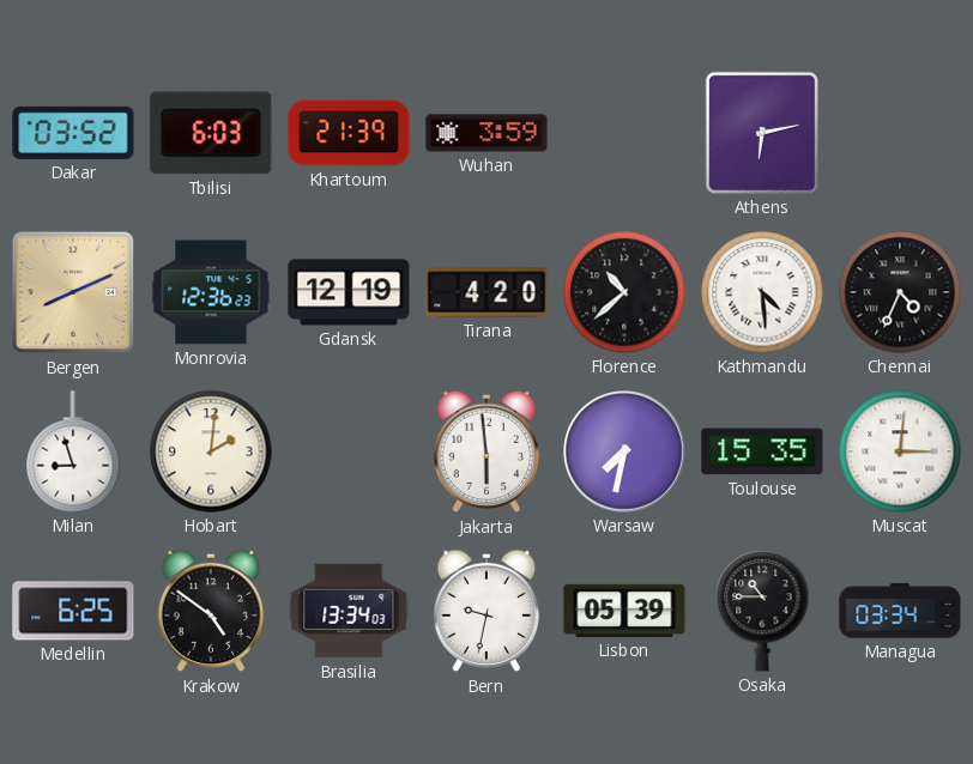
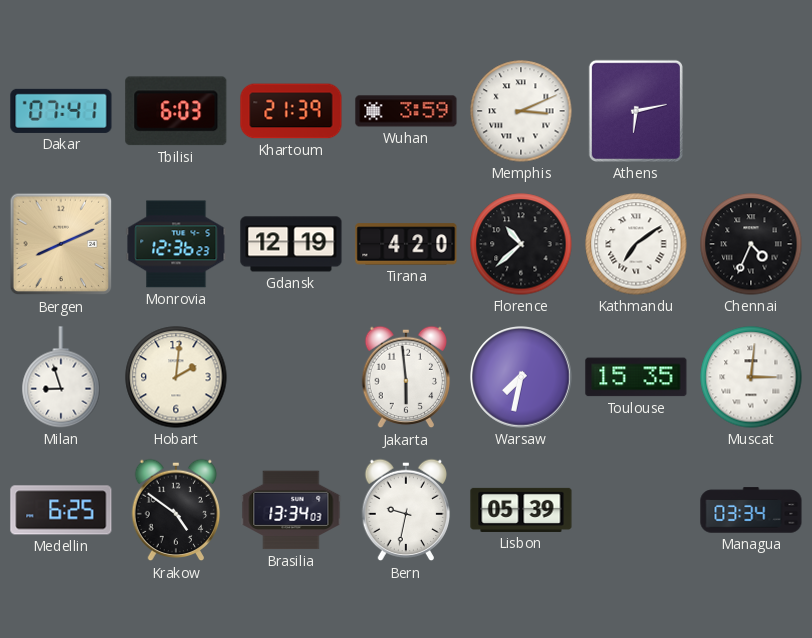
Dakar: 03:52 -> 07:41
Memphis: none -> 3:11
Kathmandu: 4:29 -> 7:09
Osaka: 10:45 -> none
